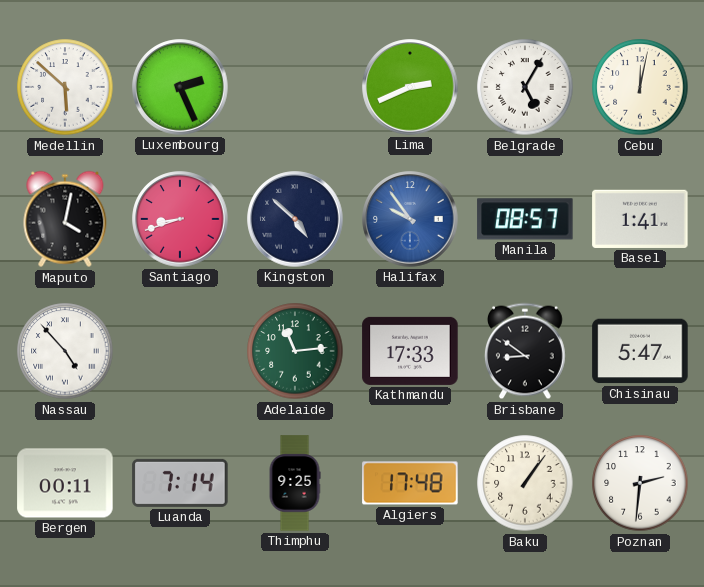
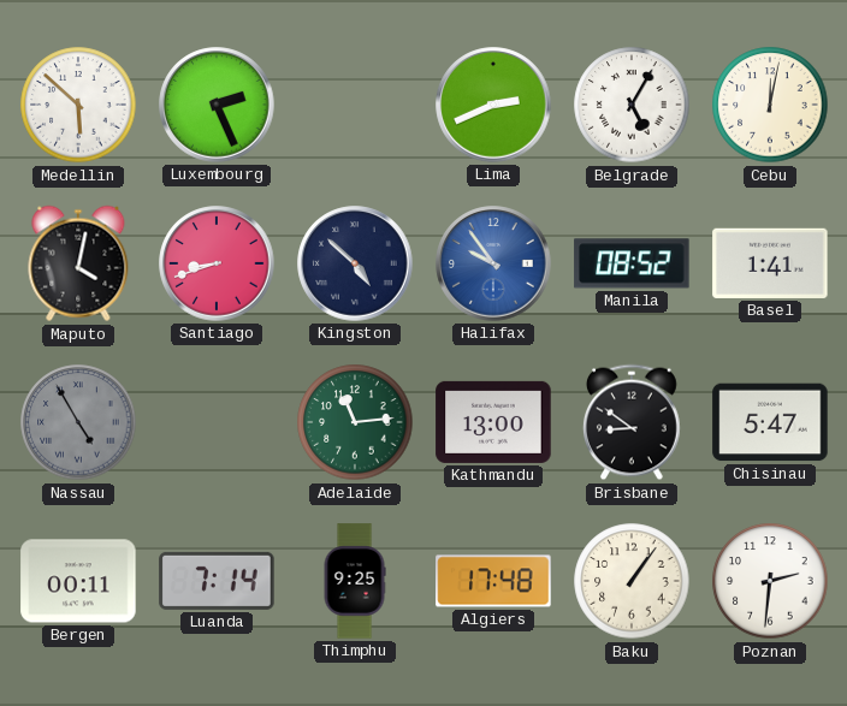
Manila: 08:57 -> 08:52
Nassau: 4:53 -> 4:55
Nassau dial: white -> grey
Kathmandu: 17:33 -> 13:00
